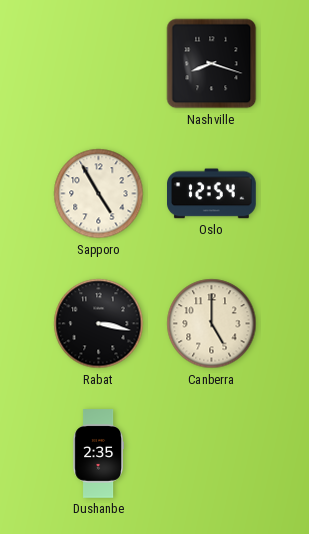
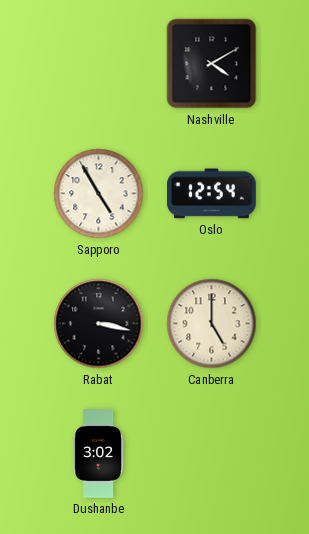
Nashville: 8:18 -> 4:10
Dushanbe: 2:35 -> 3:02
